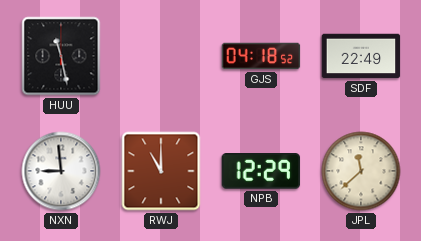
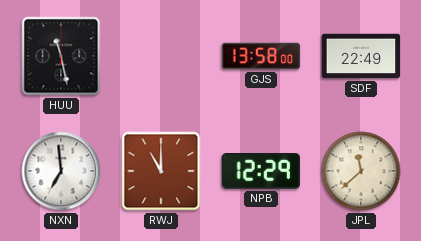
GJS: 04:18 -> 13:58
NXN: 8:59 -> 6:59
